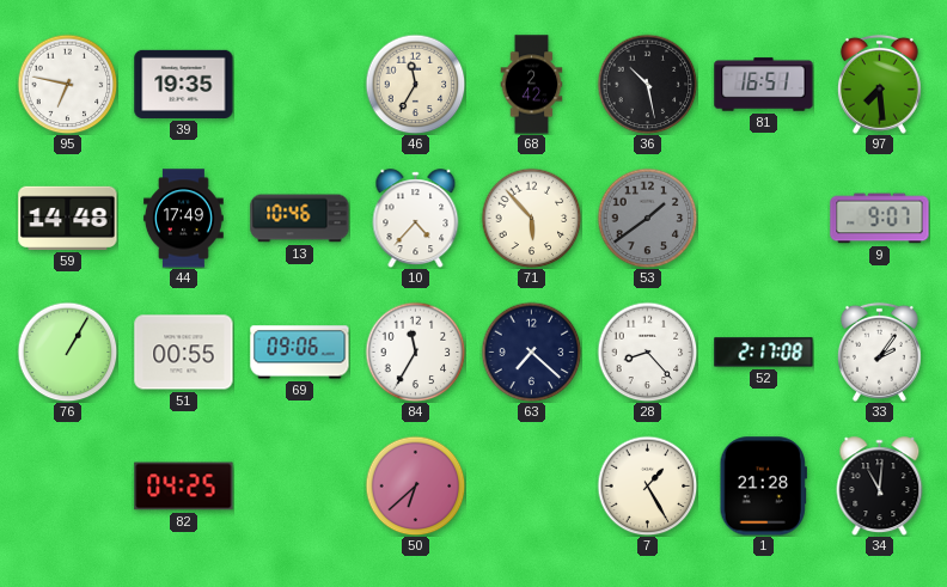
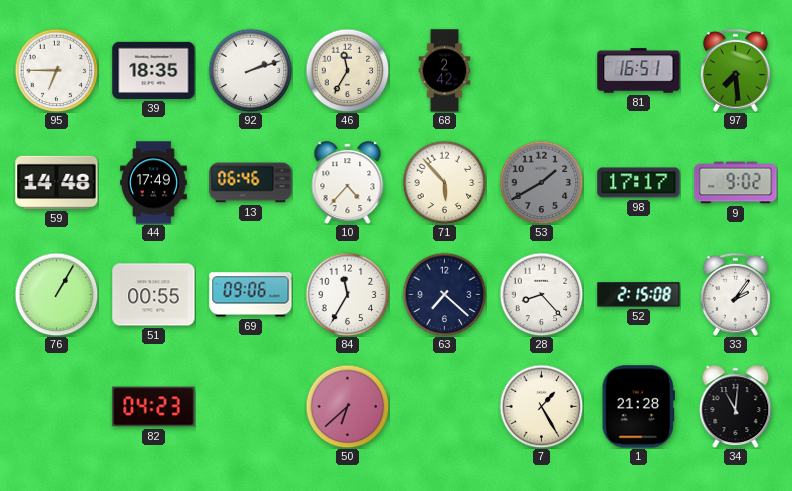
95: 6:47 -> 6:45
39: 19:35 -> 18:35
92: none -> 2:12
36: 10:28 -> none
13: 10:46 -> 06:46
53: 1:39 -> 1:40
98: none -> 17:17
9: 9:07 -> 9:02
52: 2:17 -> 2:15
82: 04:25 -> 04:23
